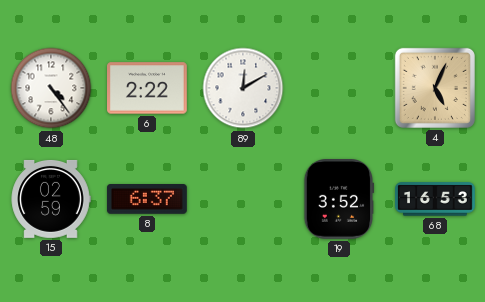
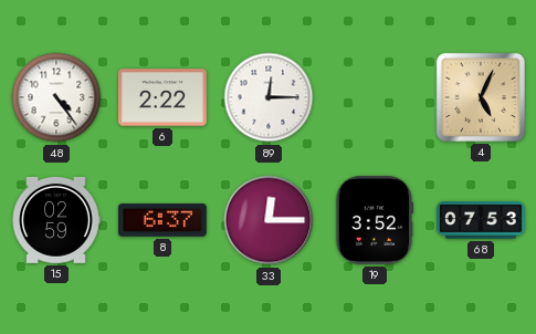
89: 12:10 -> 12:15
33: none -> 12:15
68: 16:53 -> 07:53
